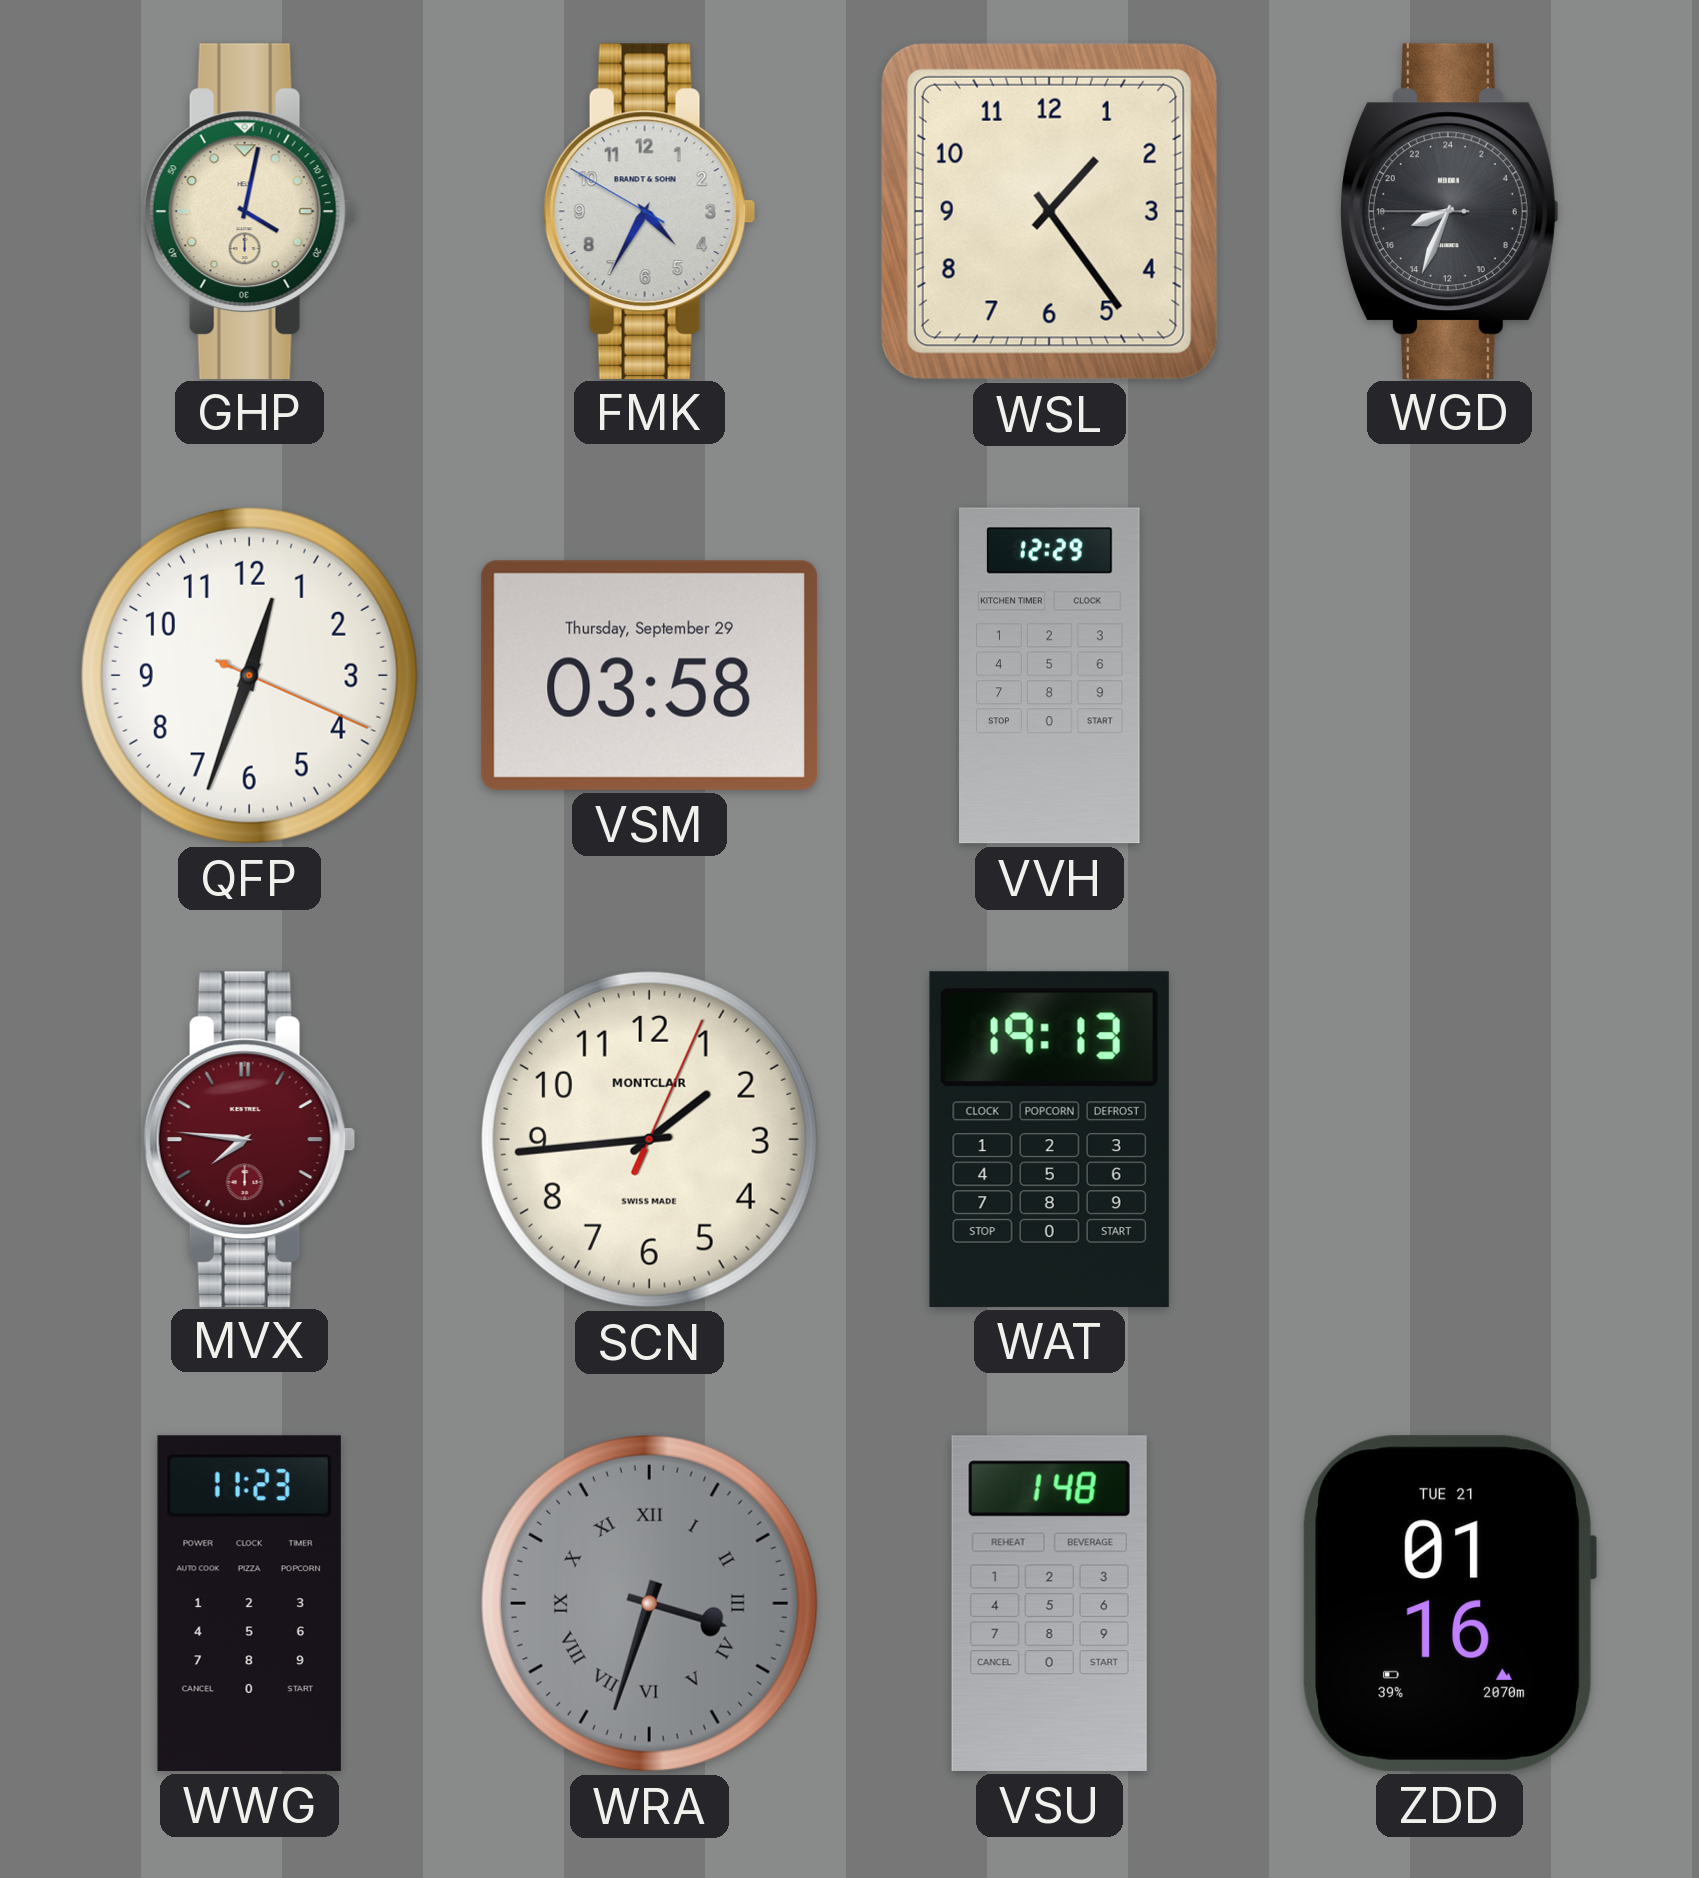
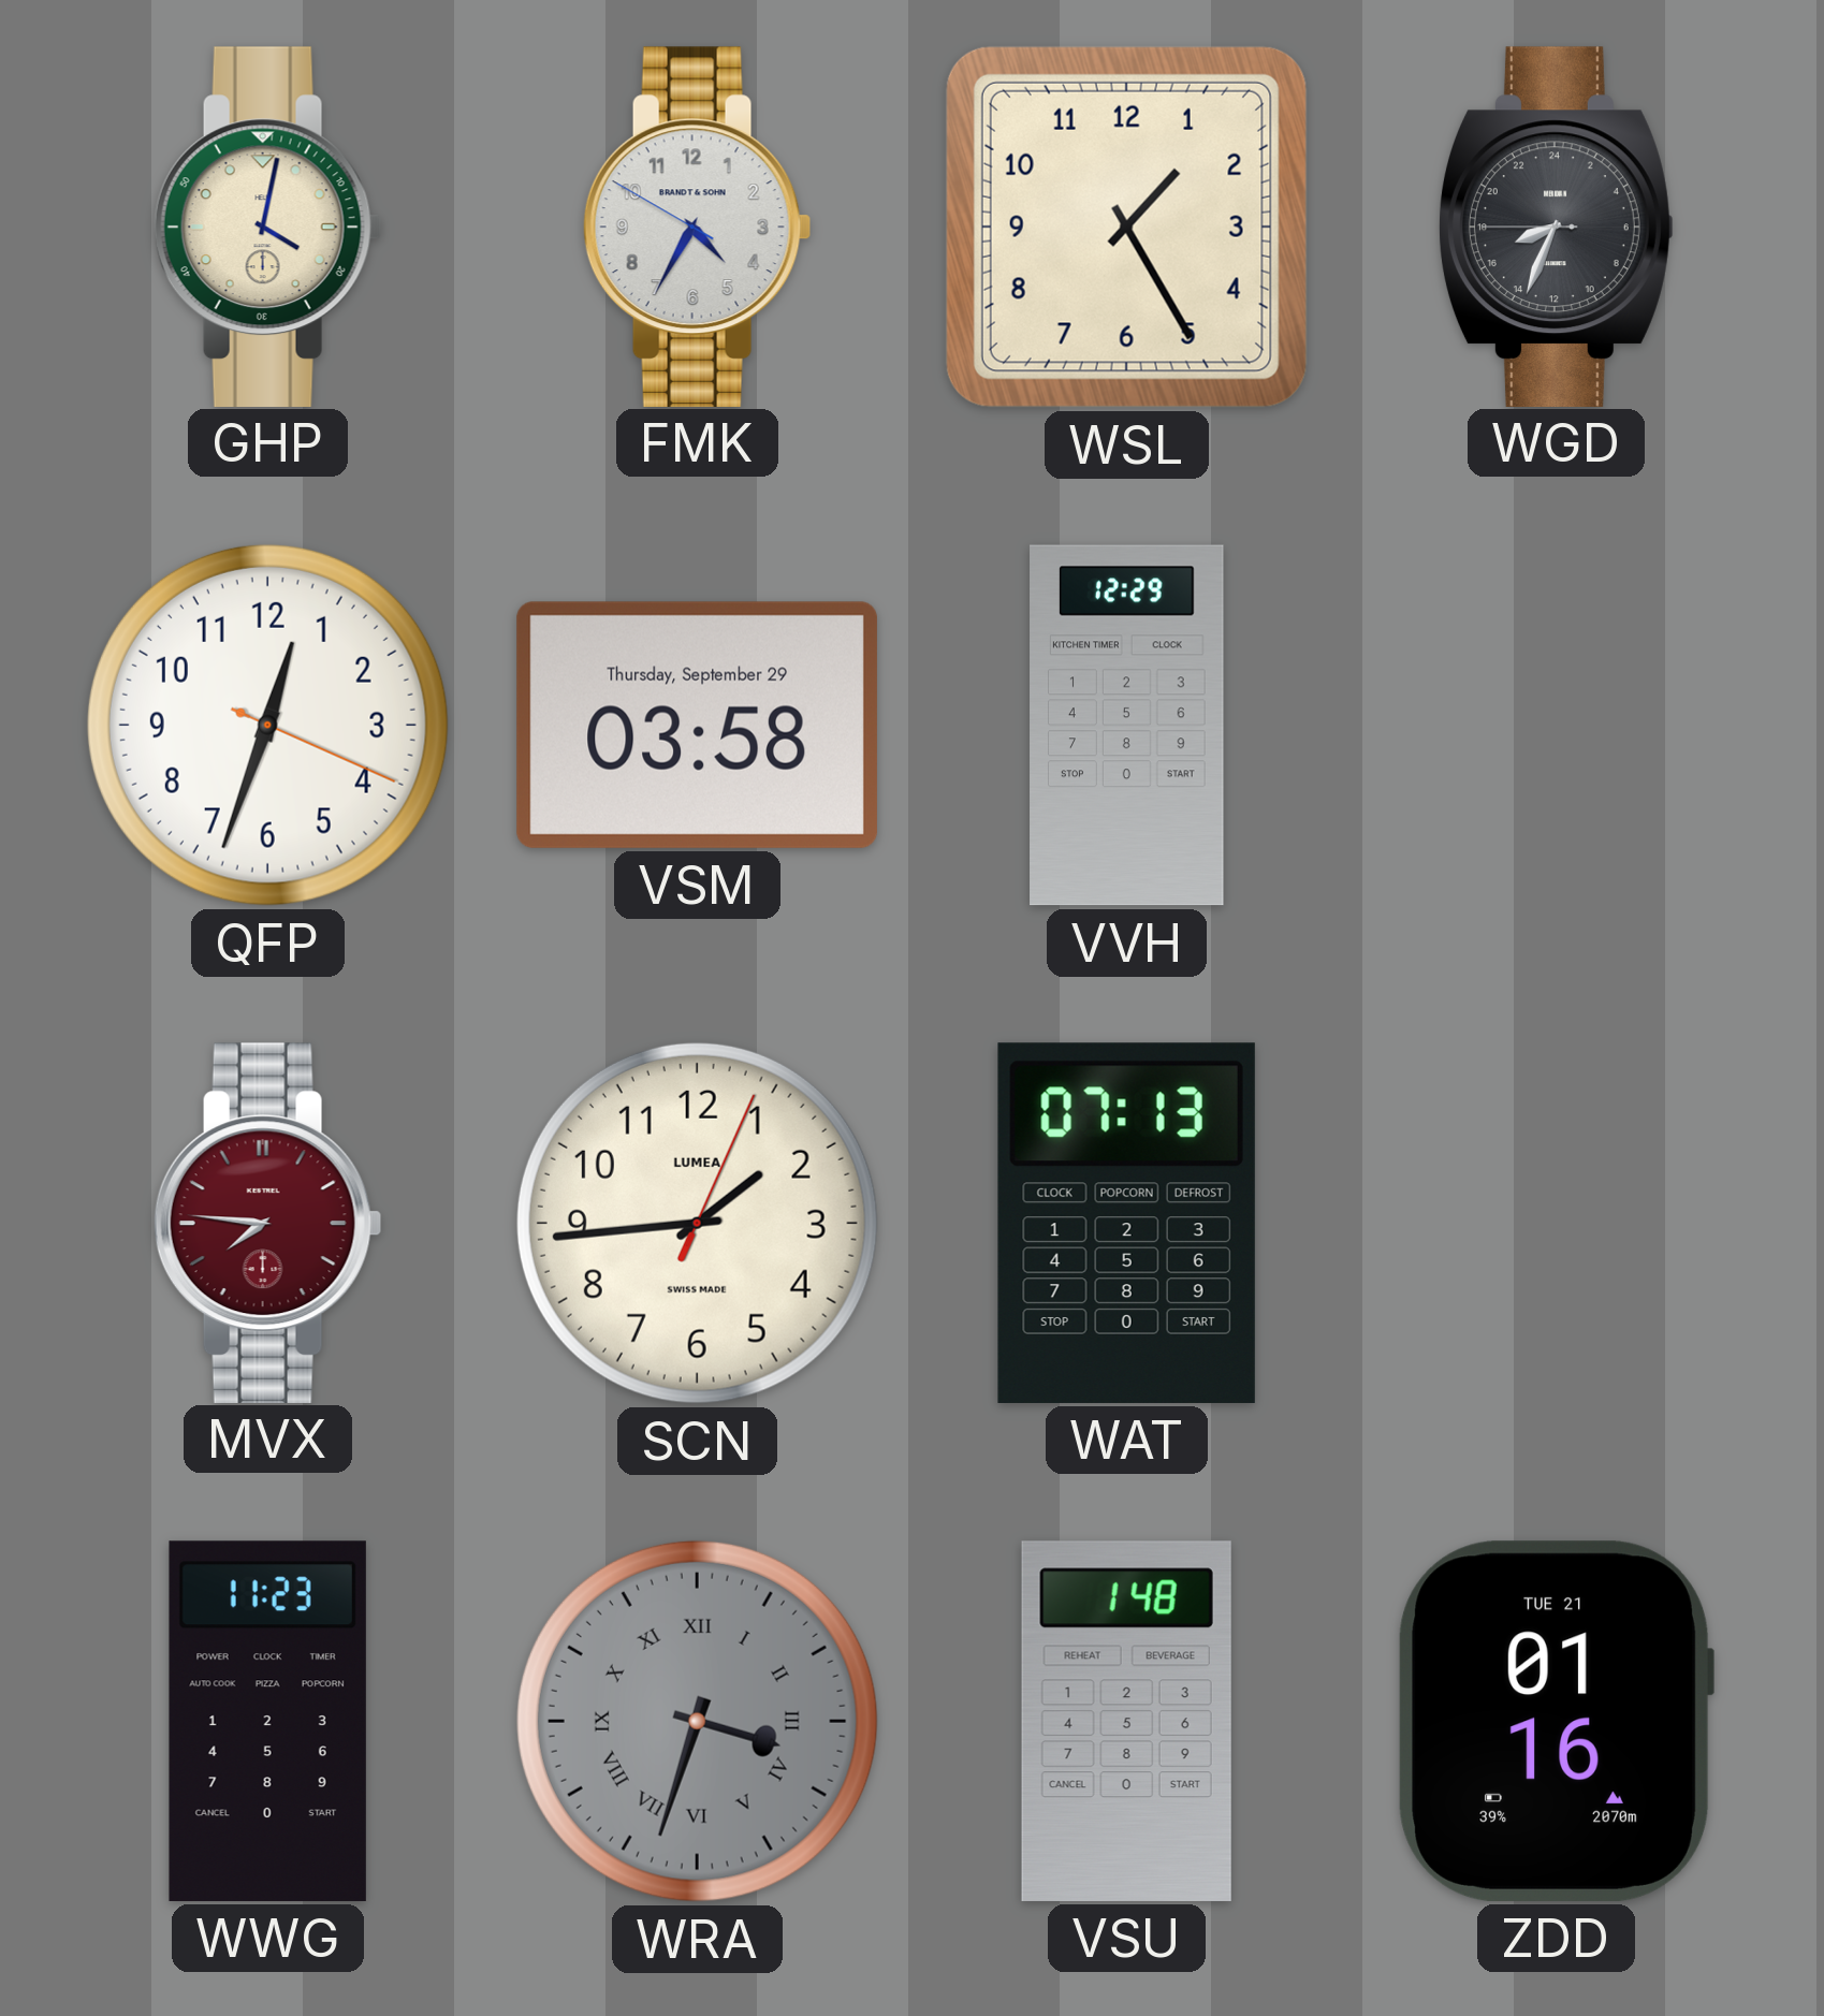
WSL: 1:24 -> 1:25
SCN brand: MONTCLAIR -> LUMEA
WAT: 19:13 -> 07:13
